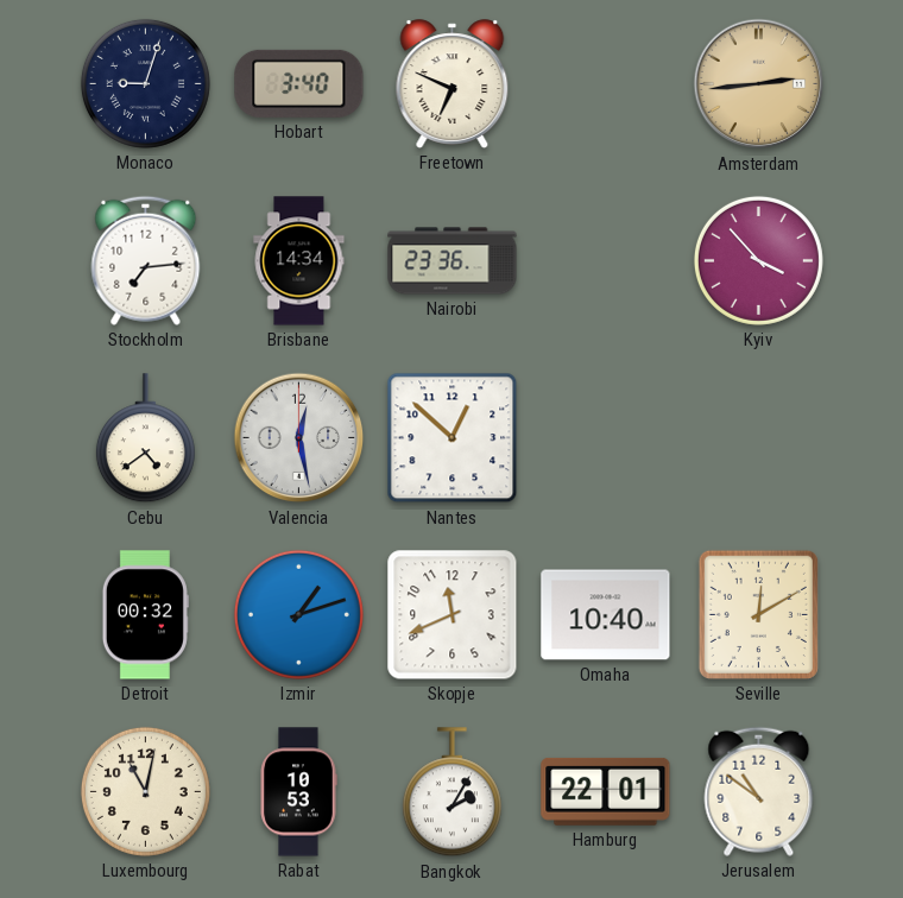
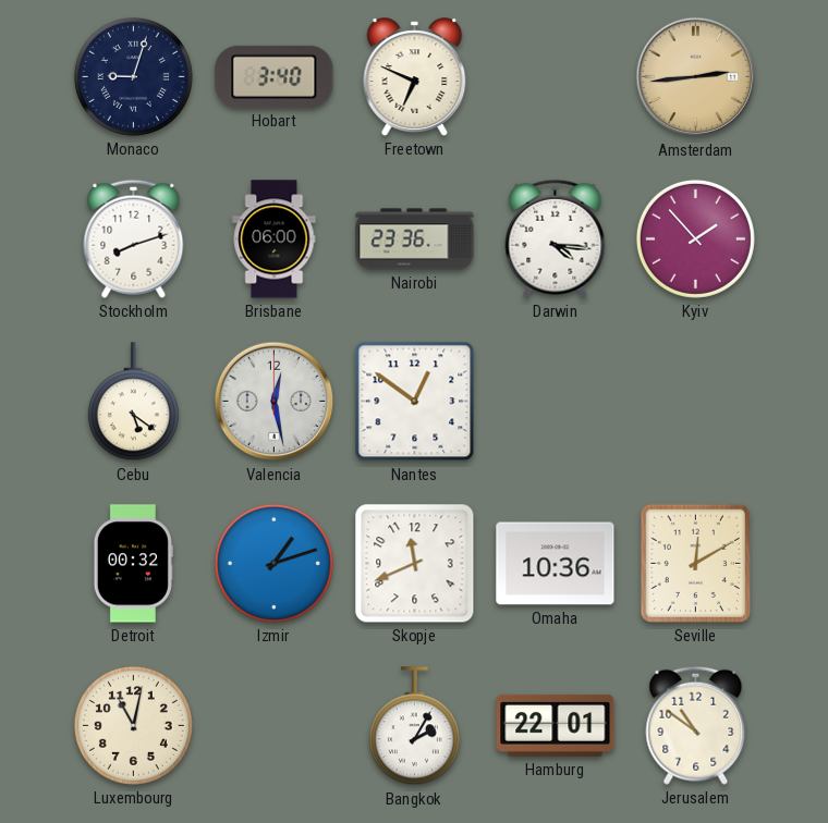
Stockholm: 7:14 -> 8:12
Brisbane: 14:34 -> 06:00
Darwin: none -> 4:16
Kyiv: 3:53 -> 1:53
Cebu: 4:39 -> 5:21
Nantes: 12:52 -> 12:51
Omaha: 10:40 -> 10:36
Rabat: 10:53 -> none
